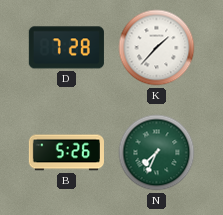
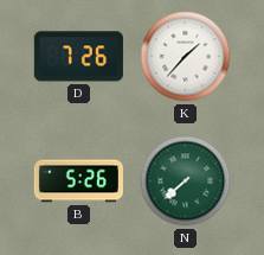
D: 7:28 -> 7:26
N: 7:34 -> 7:38
